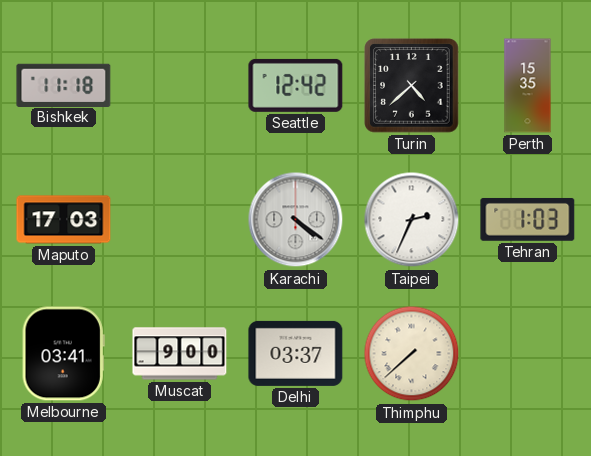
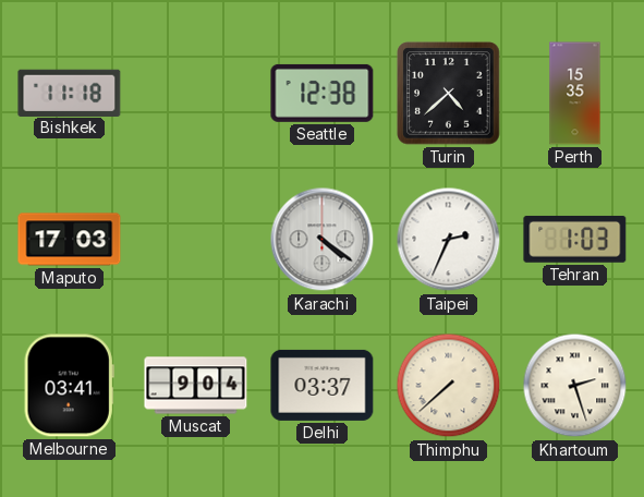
Seattle: 12:42 -> 12:38
Muscat: 9:00 -> 9:04
Khartoum: none -> 2:27
